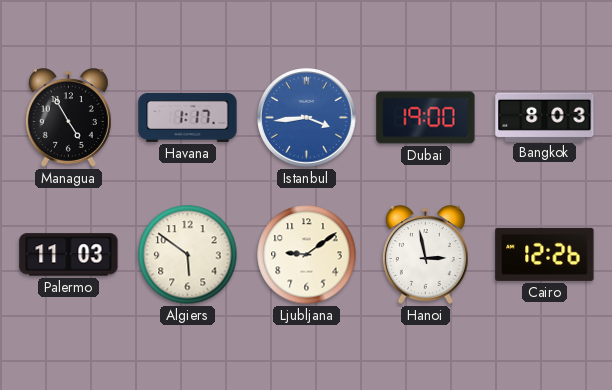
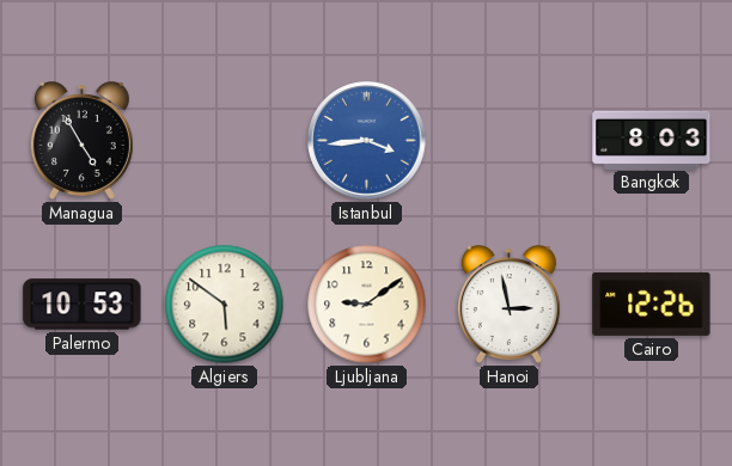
Havana: 1:17 -> none
Dubai: 19:00 -> none
Palermo: 11:03 -> 10:53
